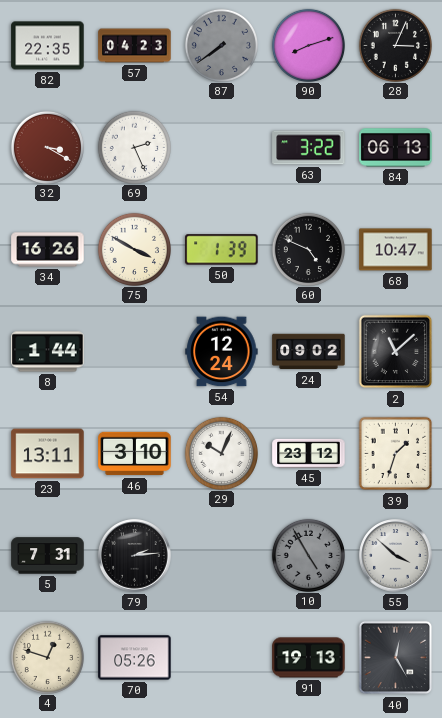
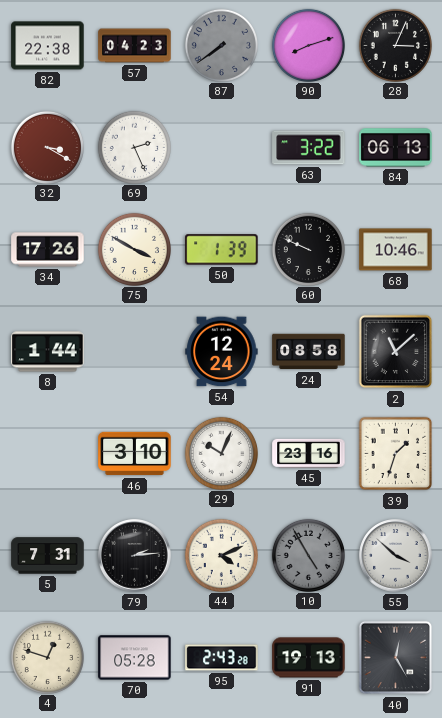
82: 22:35 -> 22:38
34: 16:26 -> 17:26
60: 4:49 -> 9:49
68: 10:47 -> 10:46
24: 09:02 -> 08:58
23: 13:11 -> none
45: 23:12 -> 23:16
44: none -> 4:11
70: 05:26 -> 05:28
95: none -> 2:43
